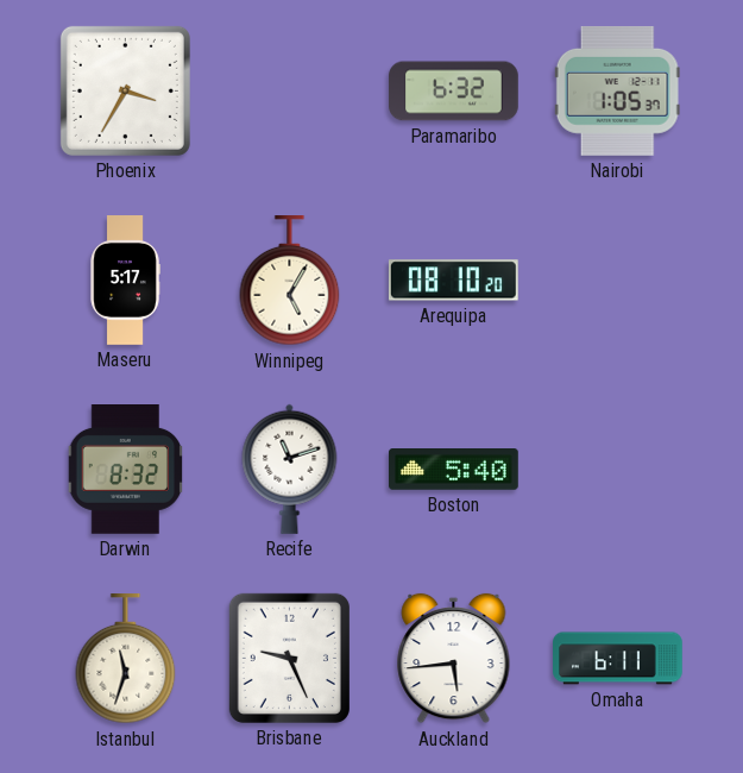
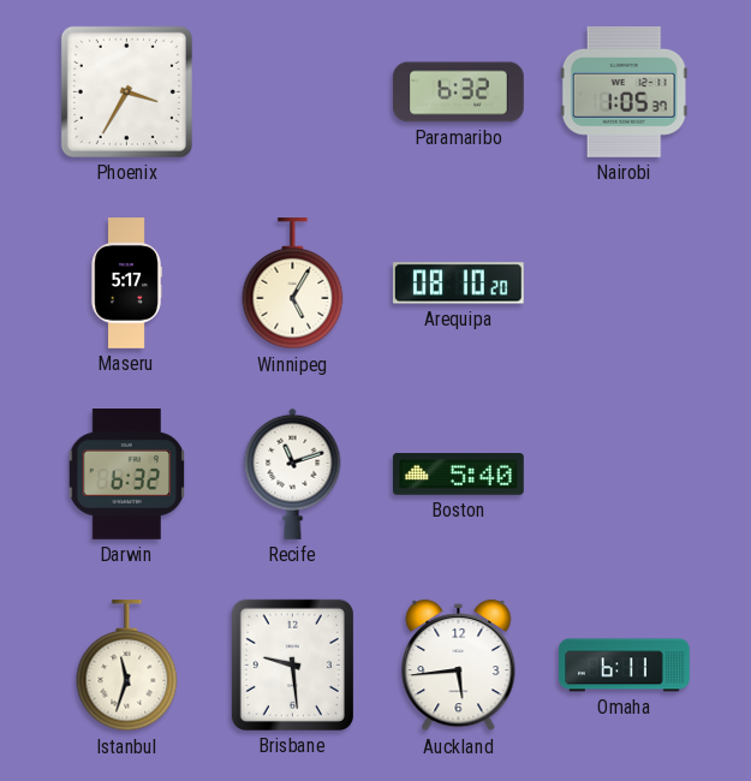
Darwin: 8:32 -> 6:32
Brisbane: 9:26 -> 9:29
